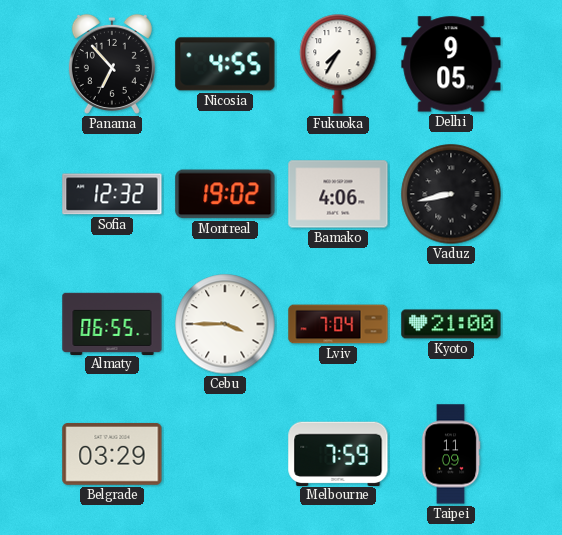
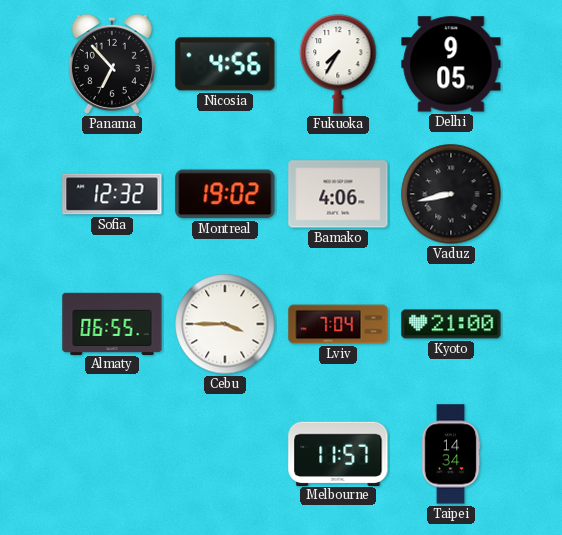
Nicosia: 4:55 -> 4:56
Belgrade: 03:29 -> none
Melbourne: 7:59 -> 11:57
Taipei: 11:09 -> 14:34
